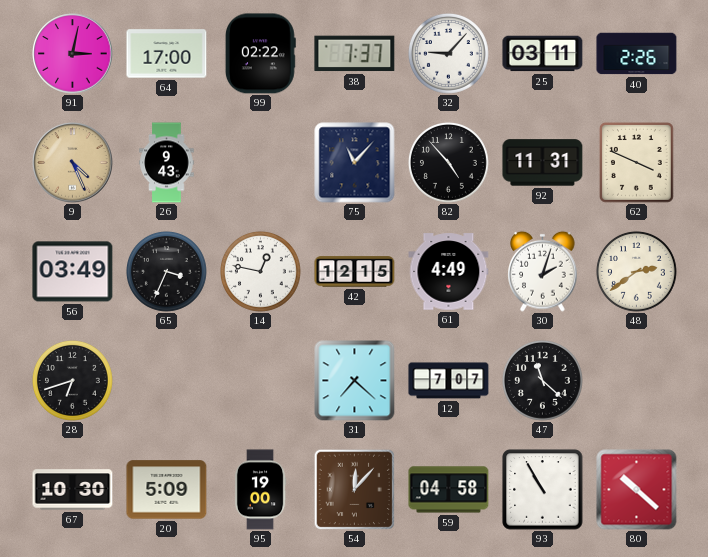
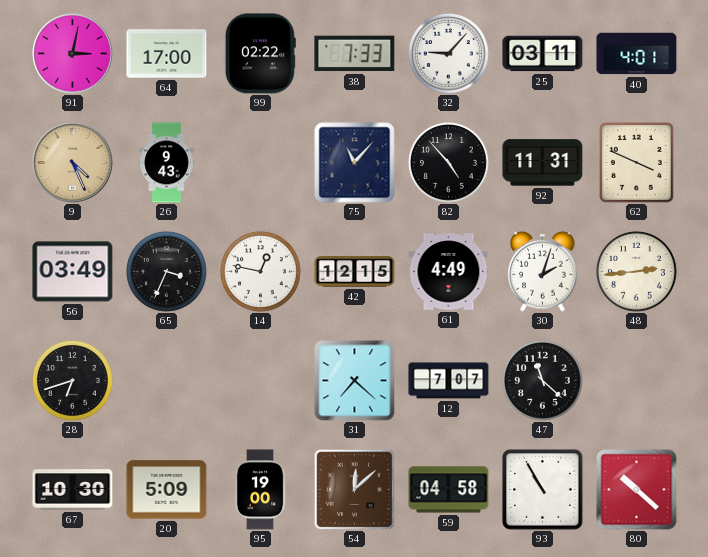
38: 7:37 -> 7:33
40: 2:26 -> 4:01
48: 2:39 -> 2:44
54: 12:07 -> 12:08
